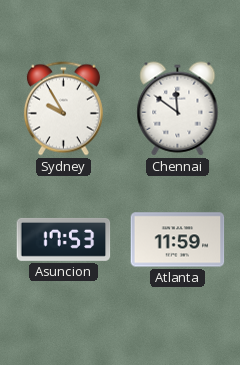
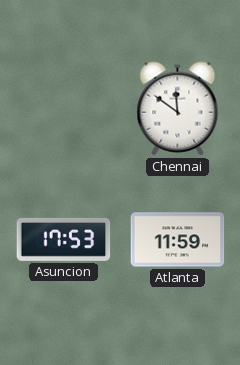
Sydney: 9:55 -> none
